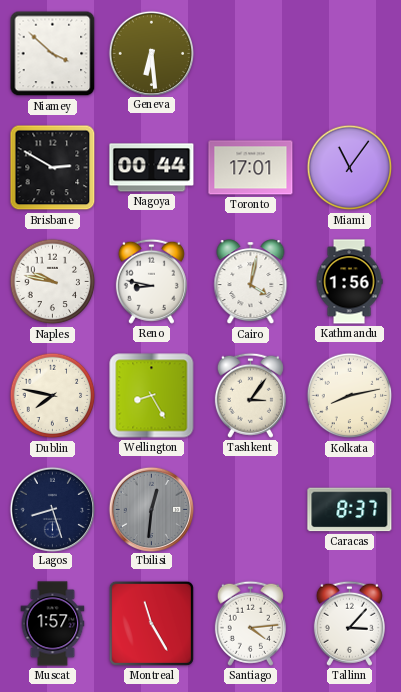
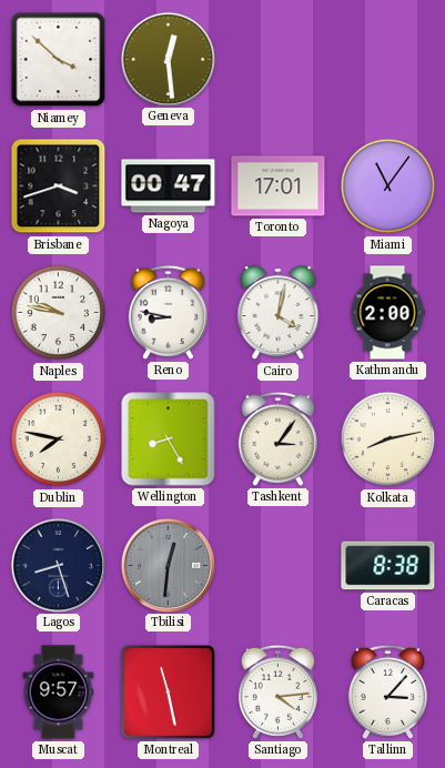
Geneva: 6:29 -> 12:29
Brisbane: 2:50 -> 3:42
Nagoya: 00:44 -> 00:47
Kathmandu: 1:56 -> 2:00
Caracas: 8:37 -> 8:38
Muscat: 1:57 -> 9:57
Montreal: 11:25 -> 11:28
